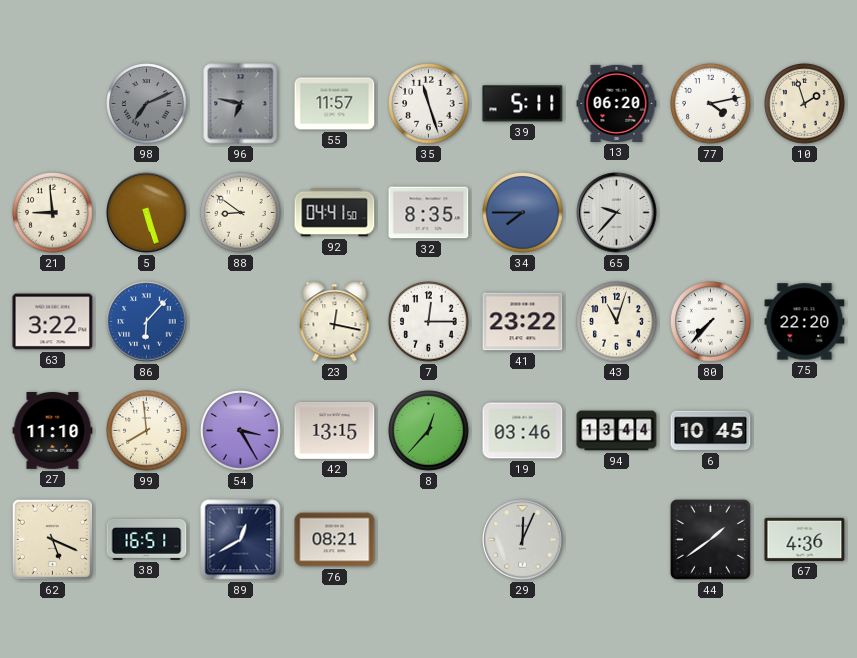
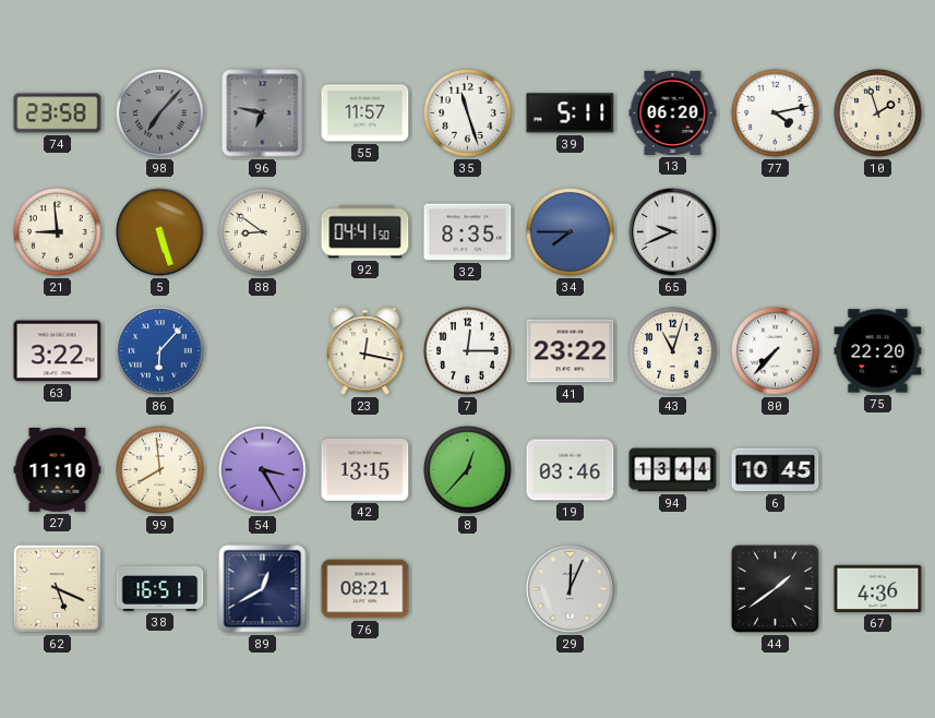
74: none -> 23:58
98: 7:11 -> 7:07
65: 9:37 -> 9:41
